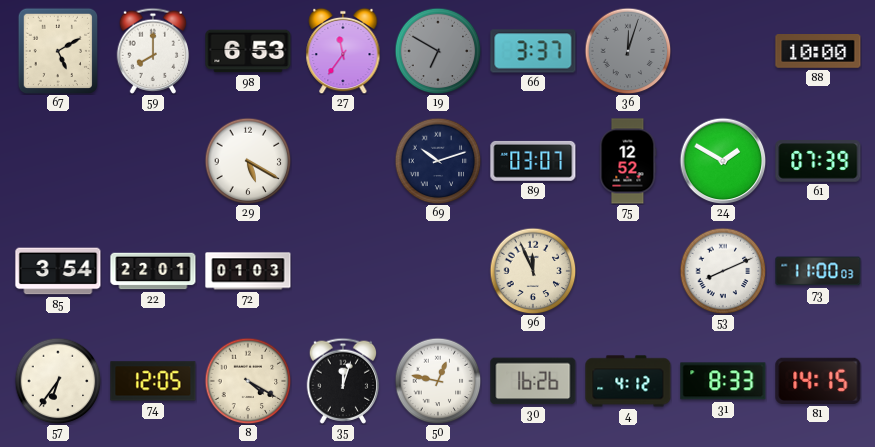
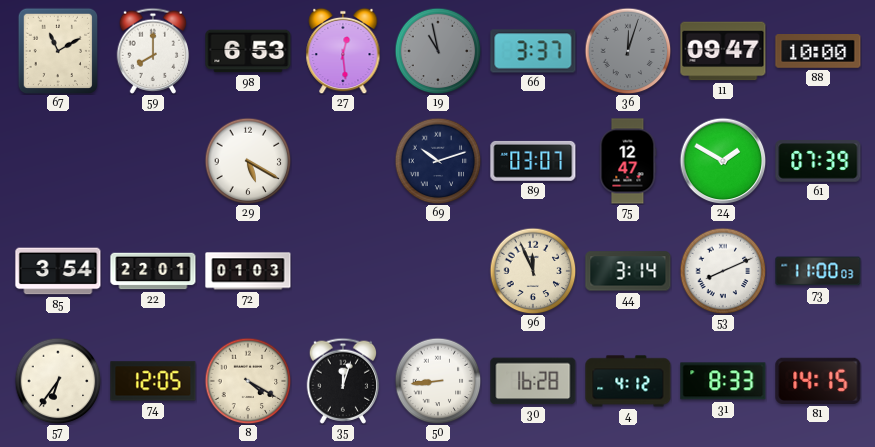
67: 5:10 -> 11:10
27: 11:36 -> 12:29
19: 6:50 -> 10:58
11: none -> 09:47
75: 12:52 -> 12:47
44: none -> 3:14
50: 12:47 -> 8:44
30: 16:26 -> 16:28
